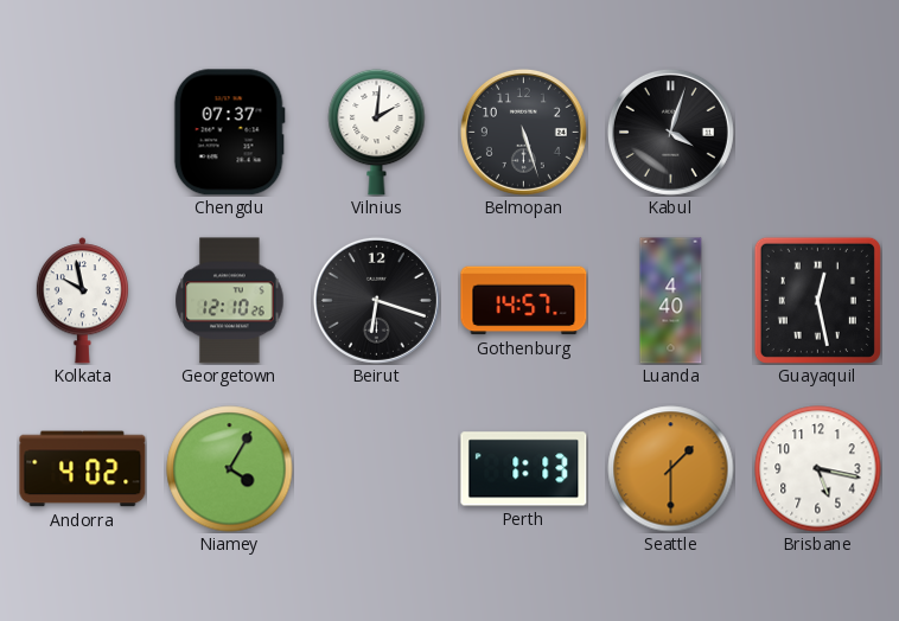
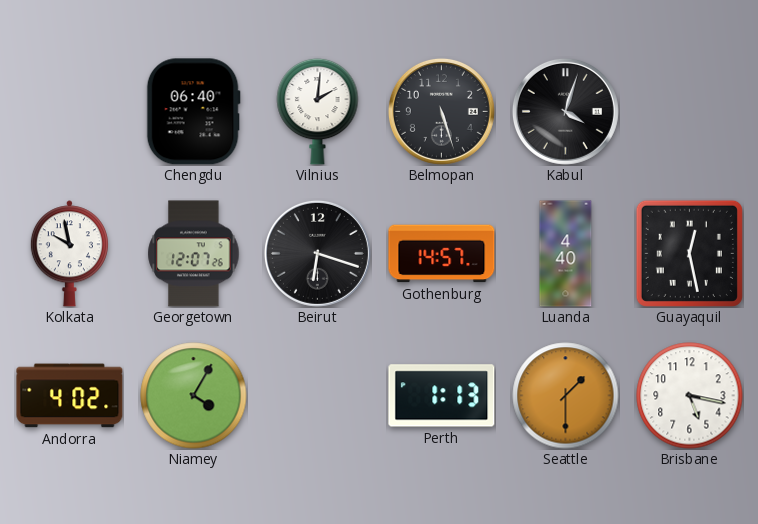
Chengdu: 07:37 -> 06:40
Georgetown: 12:10 -> 12:07
